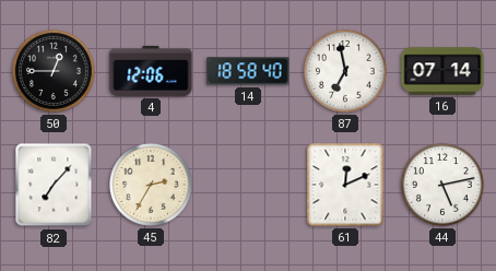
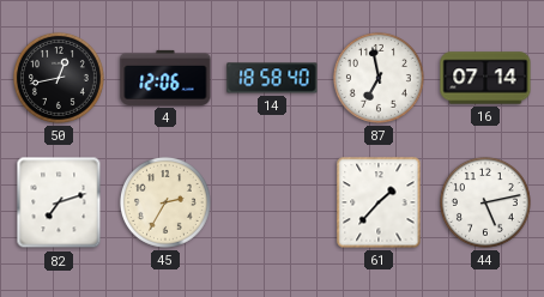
50: 12:45 -> 12:43
82: 7:07 -> 7:12
61: 12:11 -> 1:37
